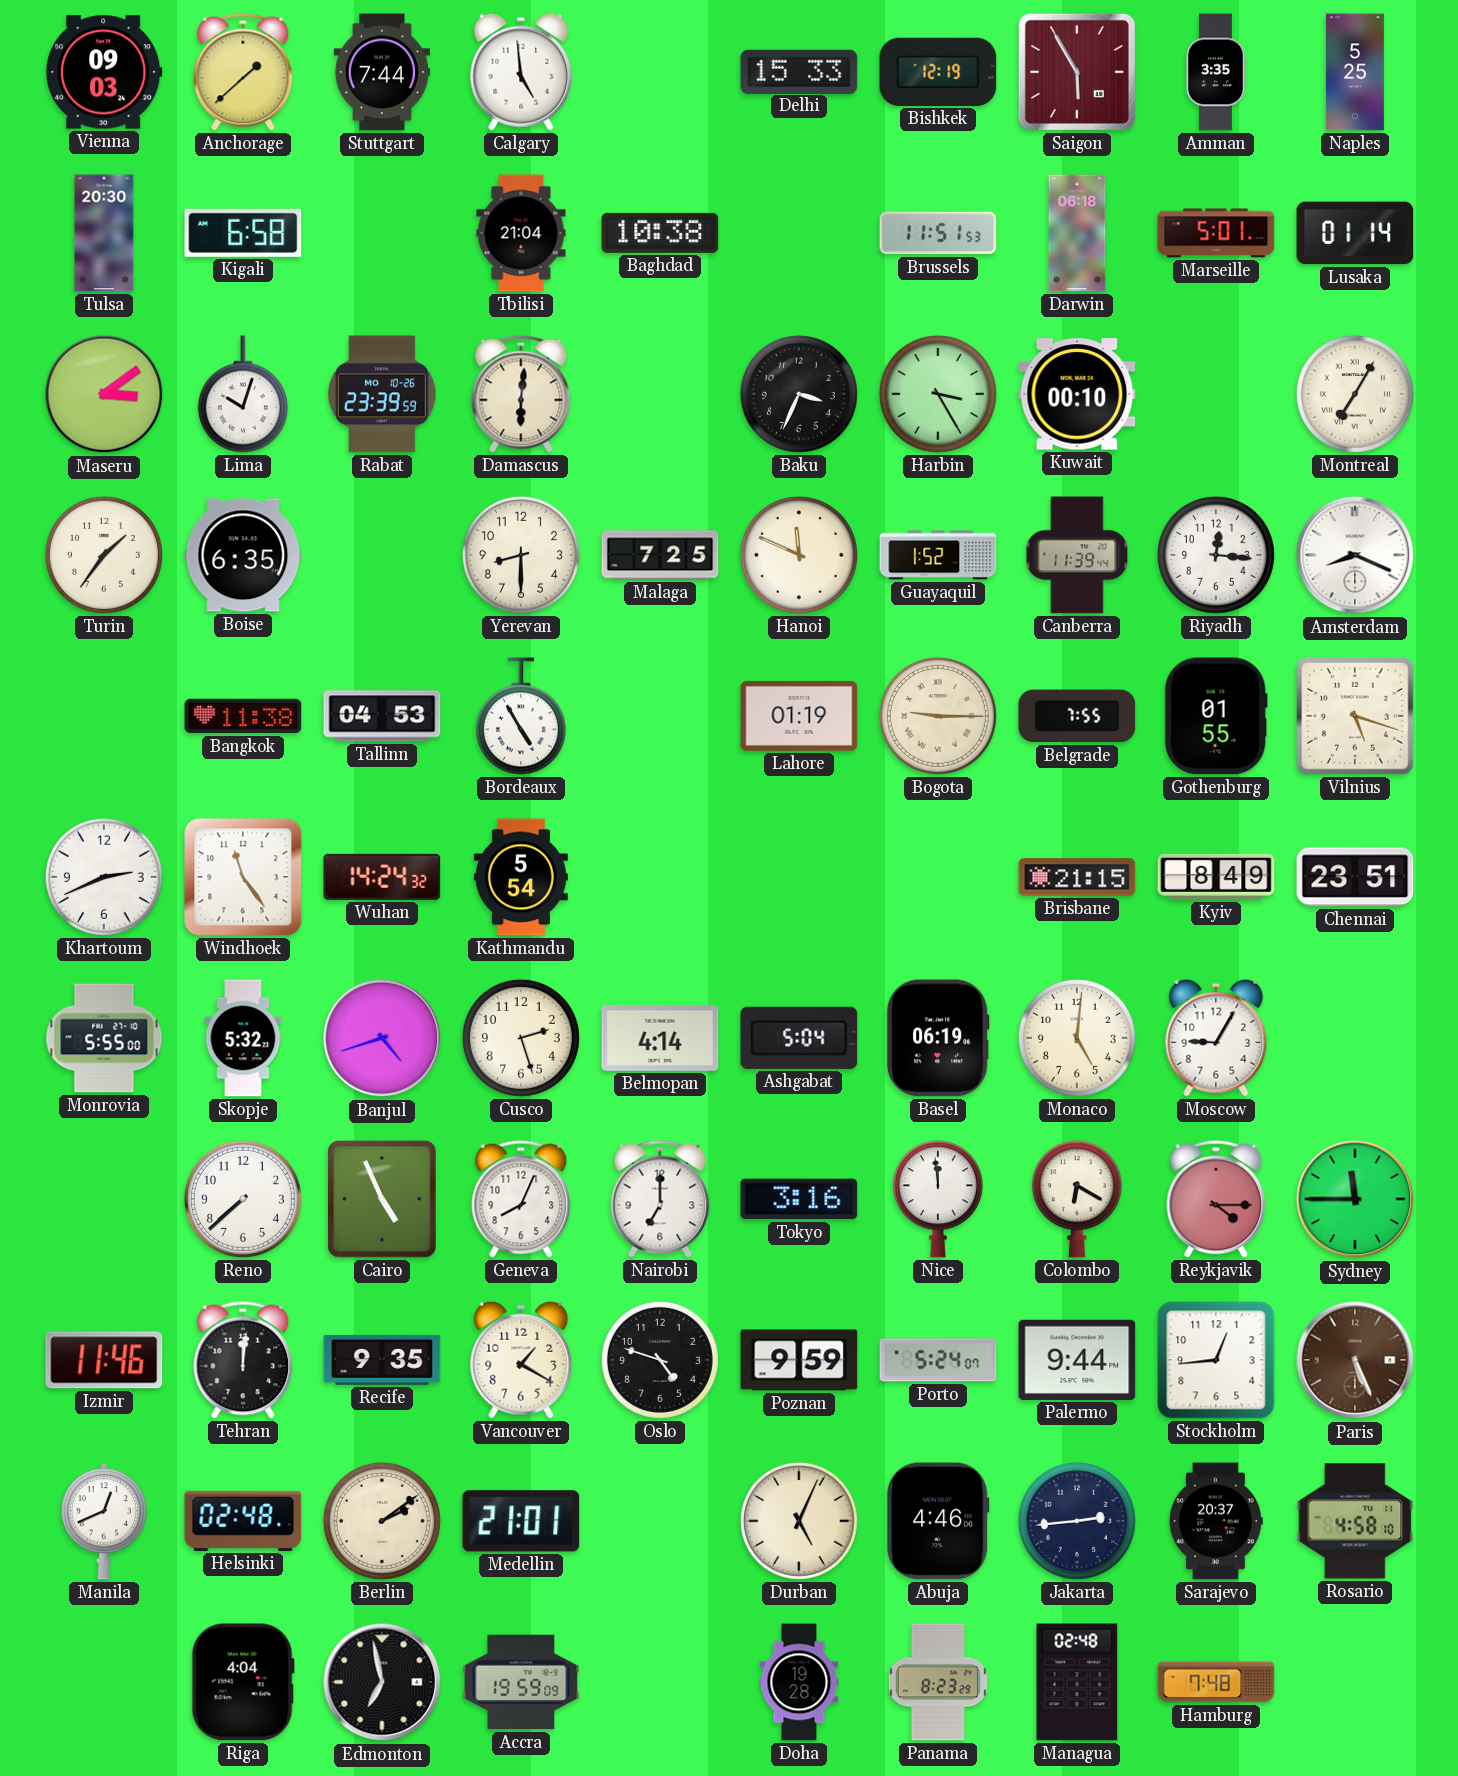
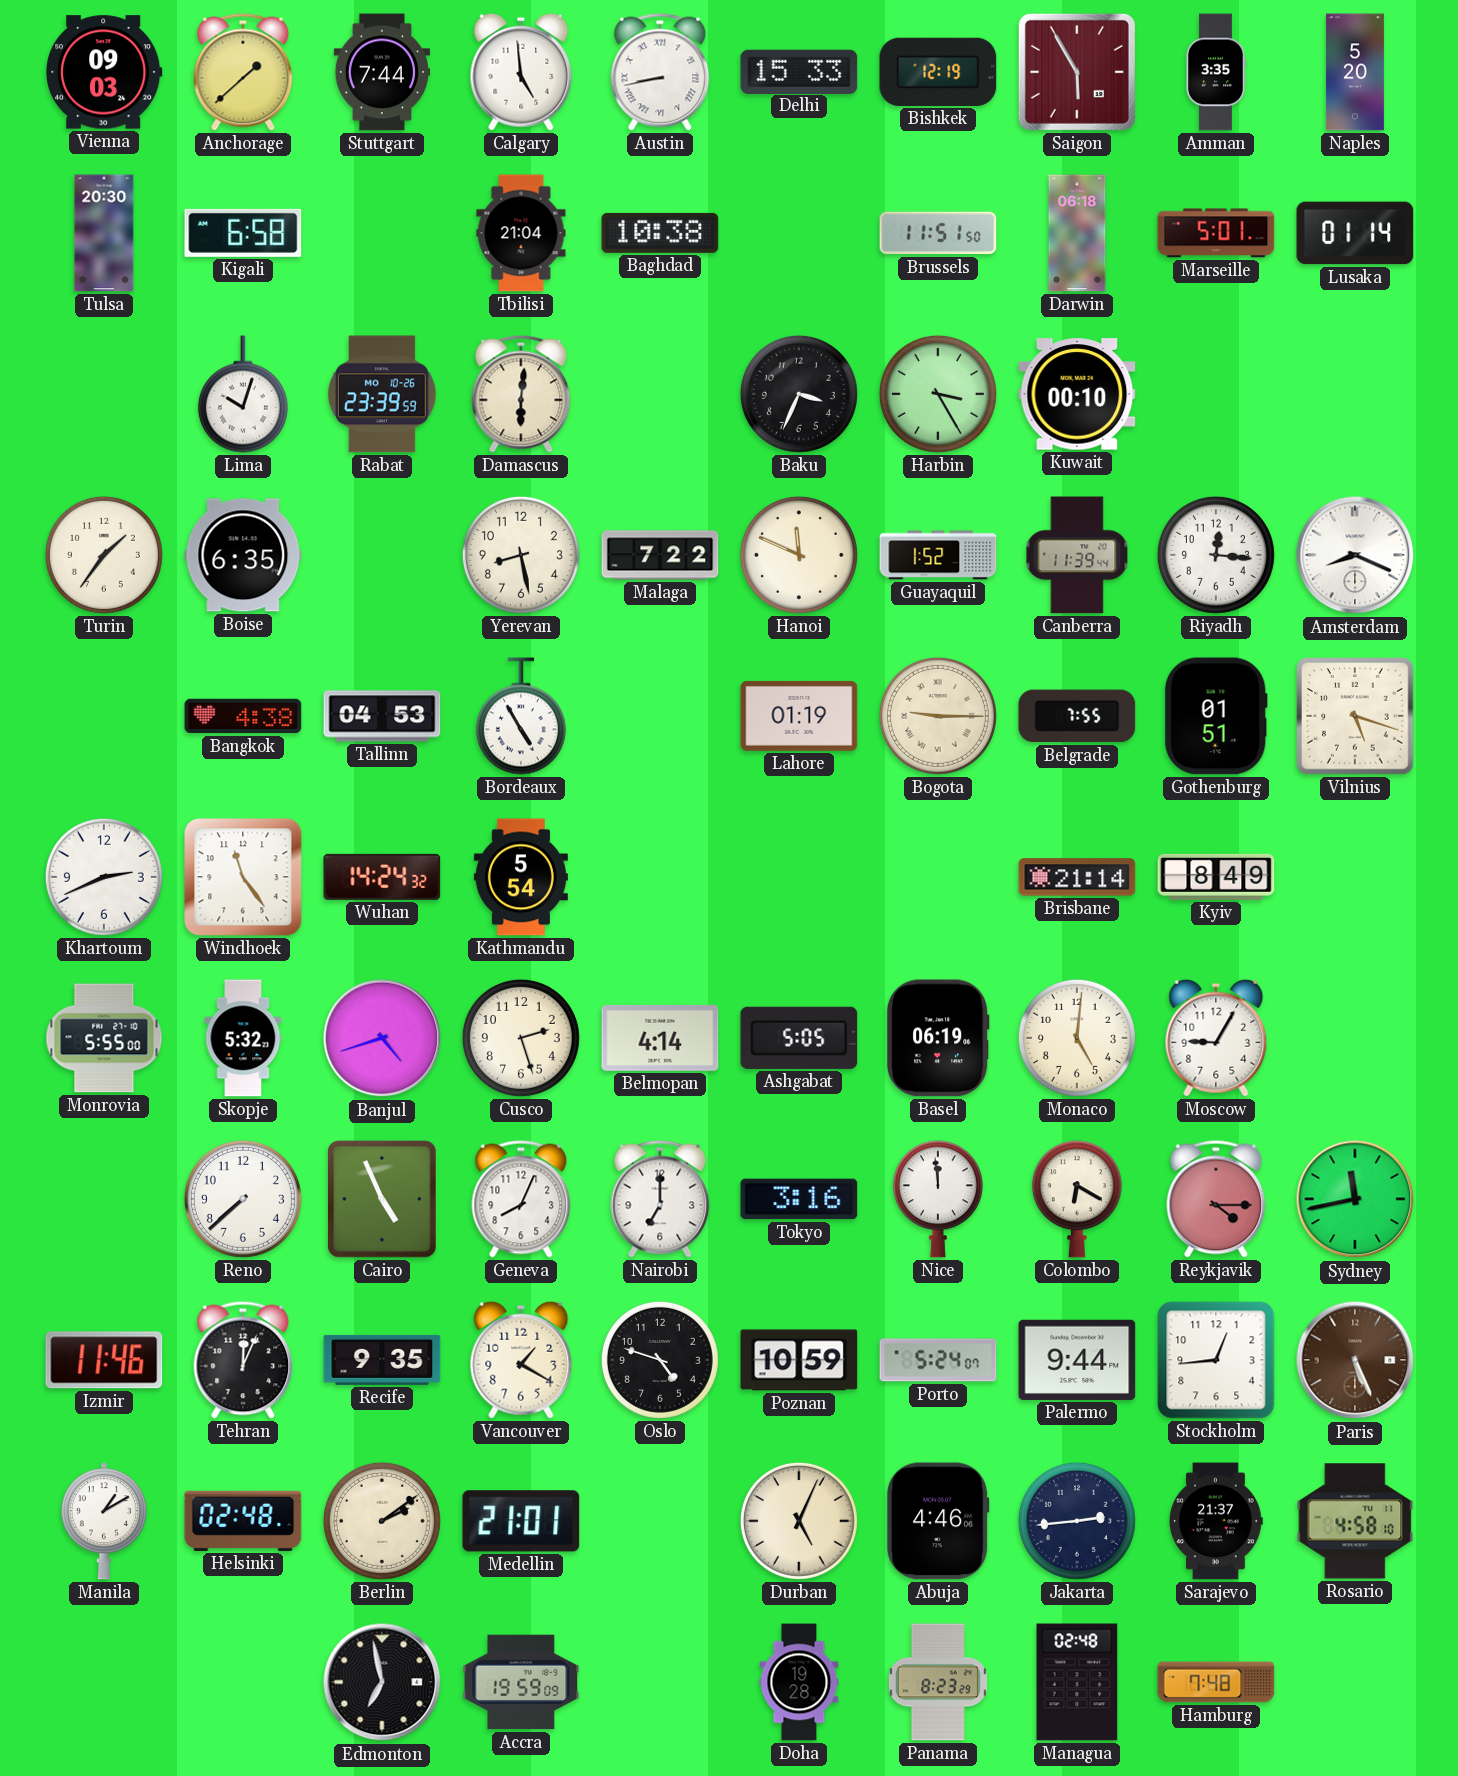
Austin: none -> 8:43
Naples: 5:25 -> 5:20
Brussels: 11:51:53 -> 11:51:50
Maseru: 3:09 -> none
Montreal: 7:05 -> none
Yerevan: 8:30 -> 8:28
Malaga: 7:25 -> 7:22
Bangkok: 11:38 -> 4:38
Gothenburg: 01:55 -> 01:51
Brisbane: 21:15 -> 21:14
Chennai: 23:51 -> none
Ashgabat: 5:04 -> 5:05
Sydney: 11:45 -> 11:43
Tehran: 12:01 -> 12:04
Poznan: 9:59 -> 10:59
Manila: 12:41 -> 1:10
Sarajevo: 20:37 -> 21:37
Riga: 4:04 -> none
